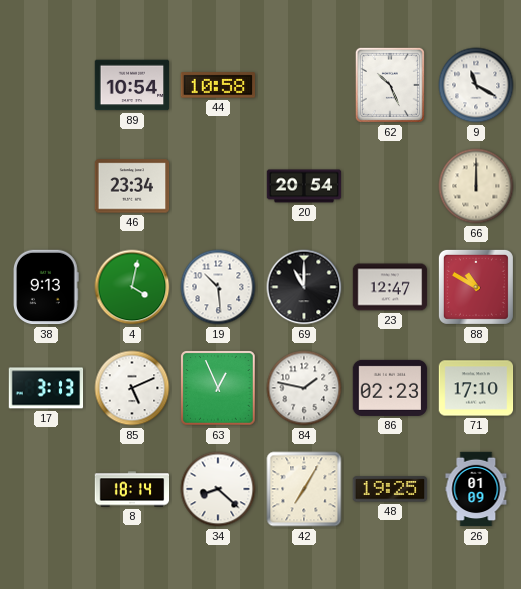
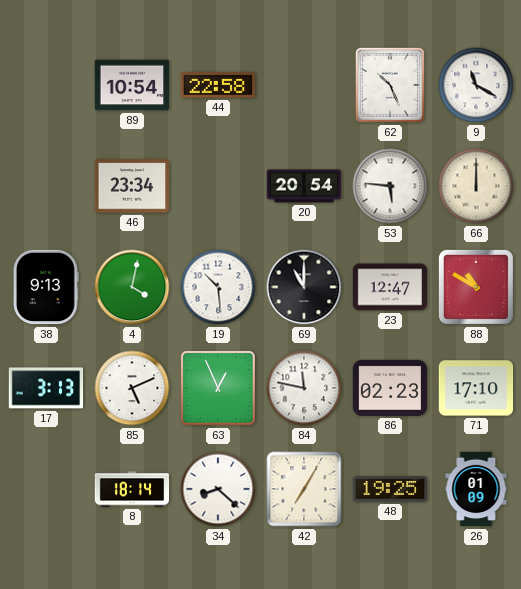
44: 10:58 -> 22:58
53: none -> 5:46
84: 1:47 -> 11:47
